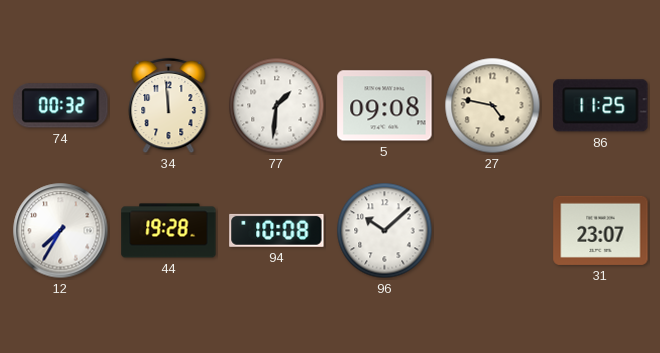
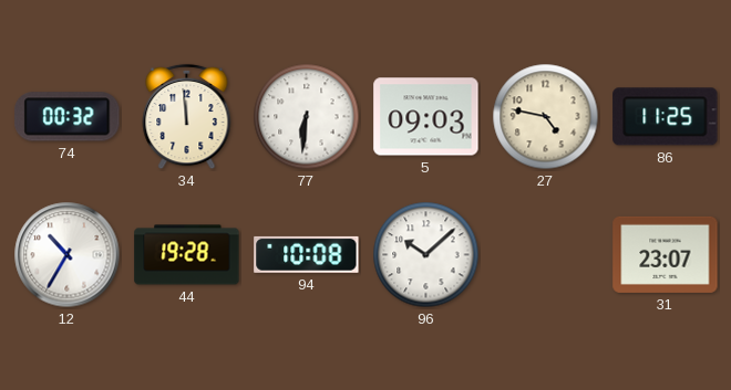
77: 1:31 -> 6:31
5: 09:08 -> 09:03
12: 7:35 -> 10:35
